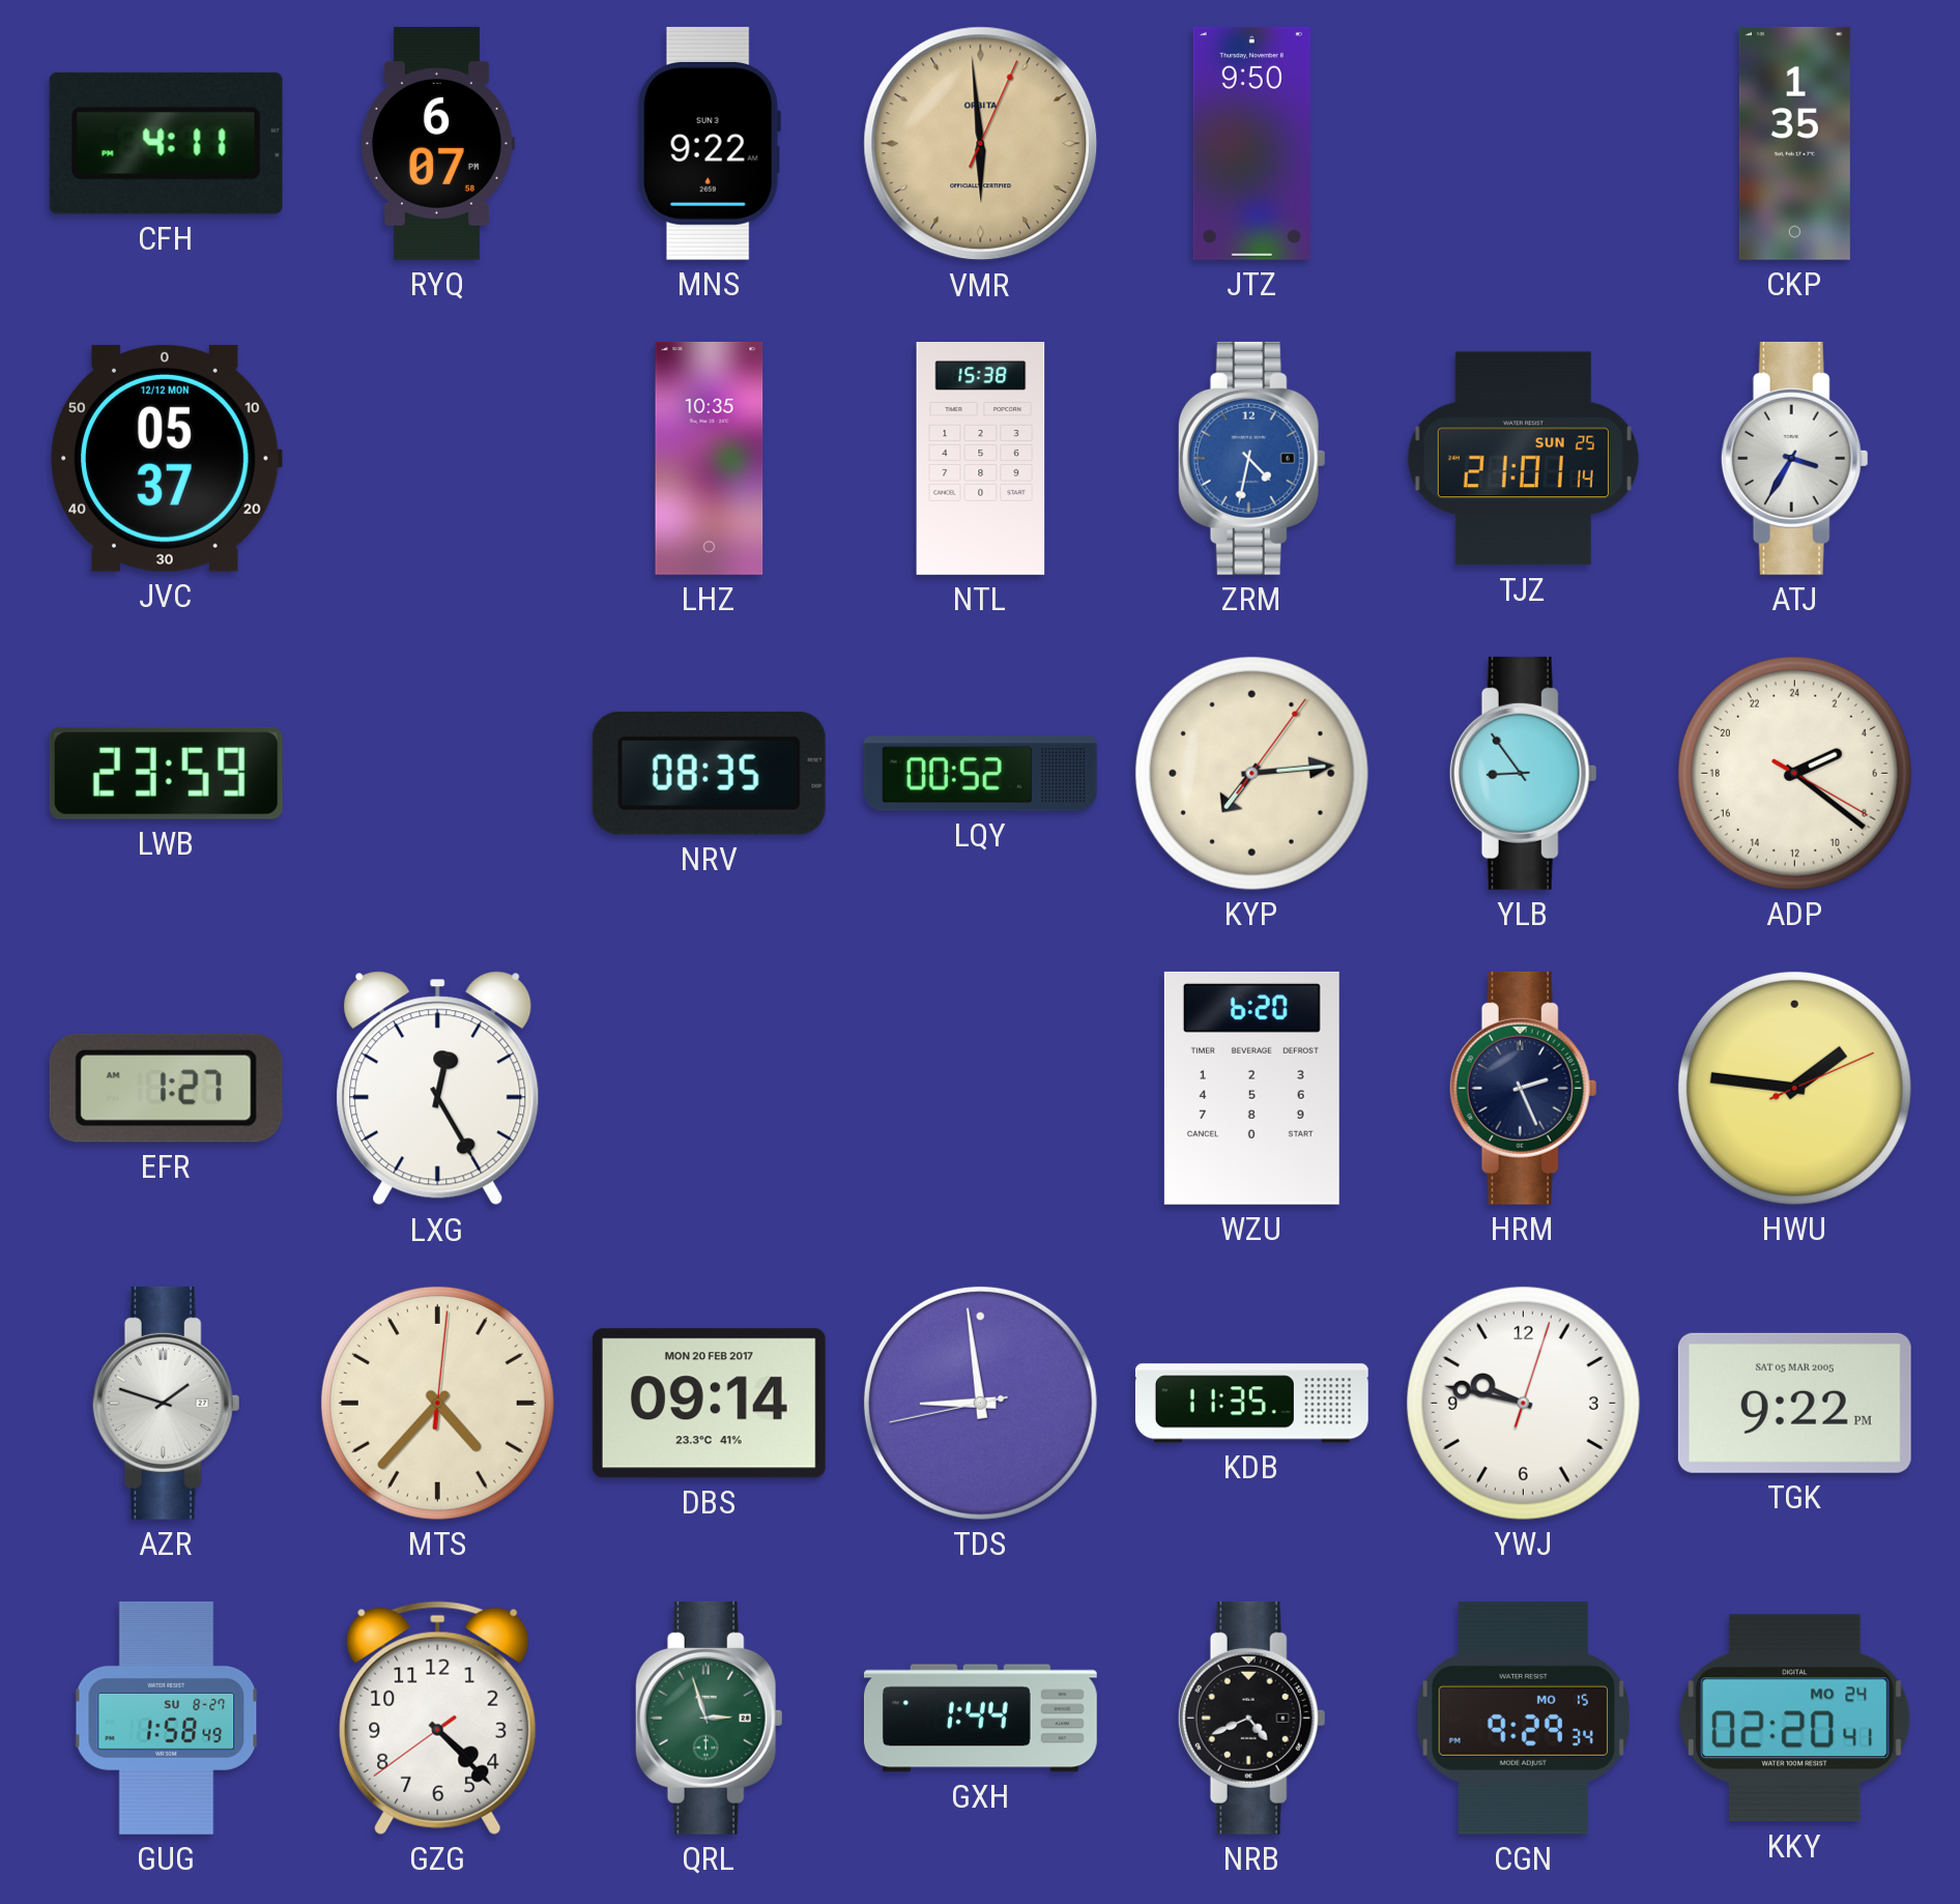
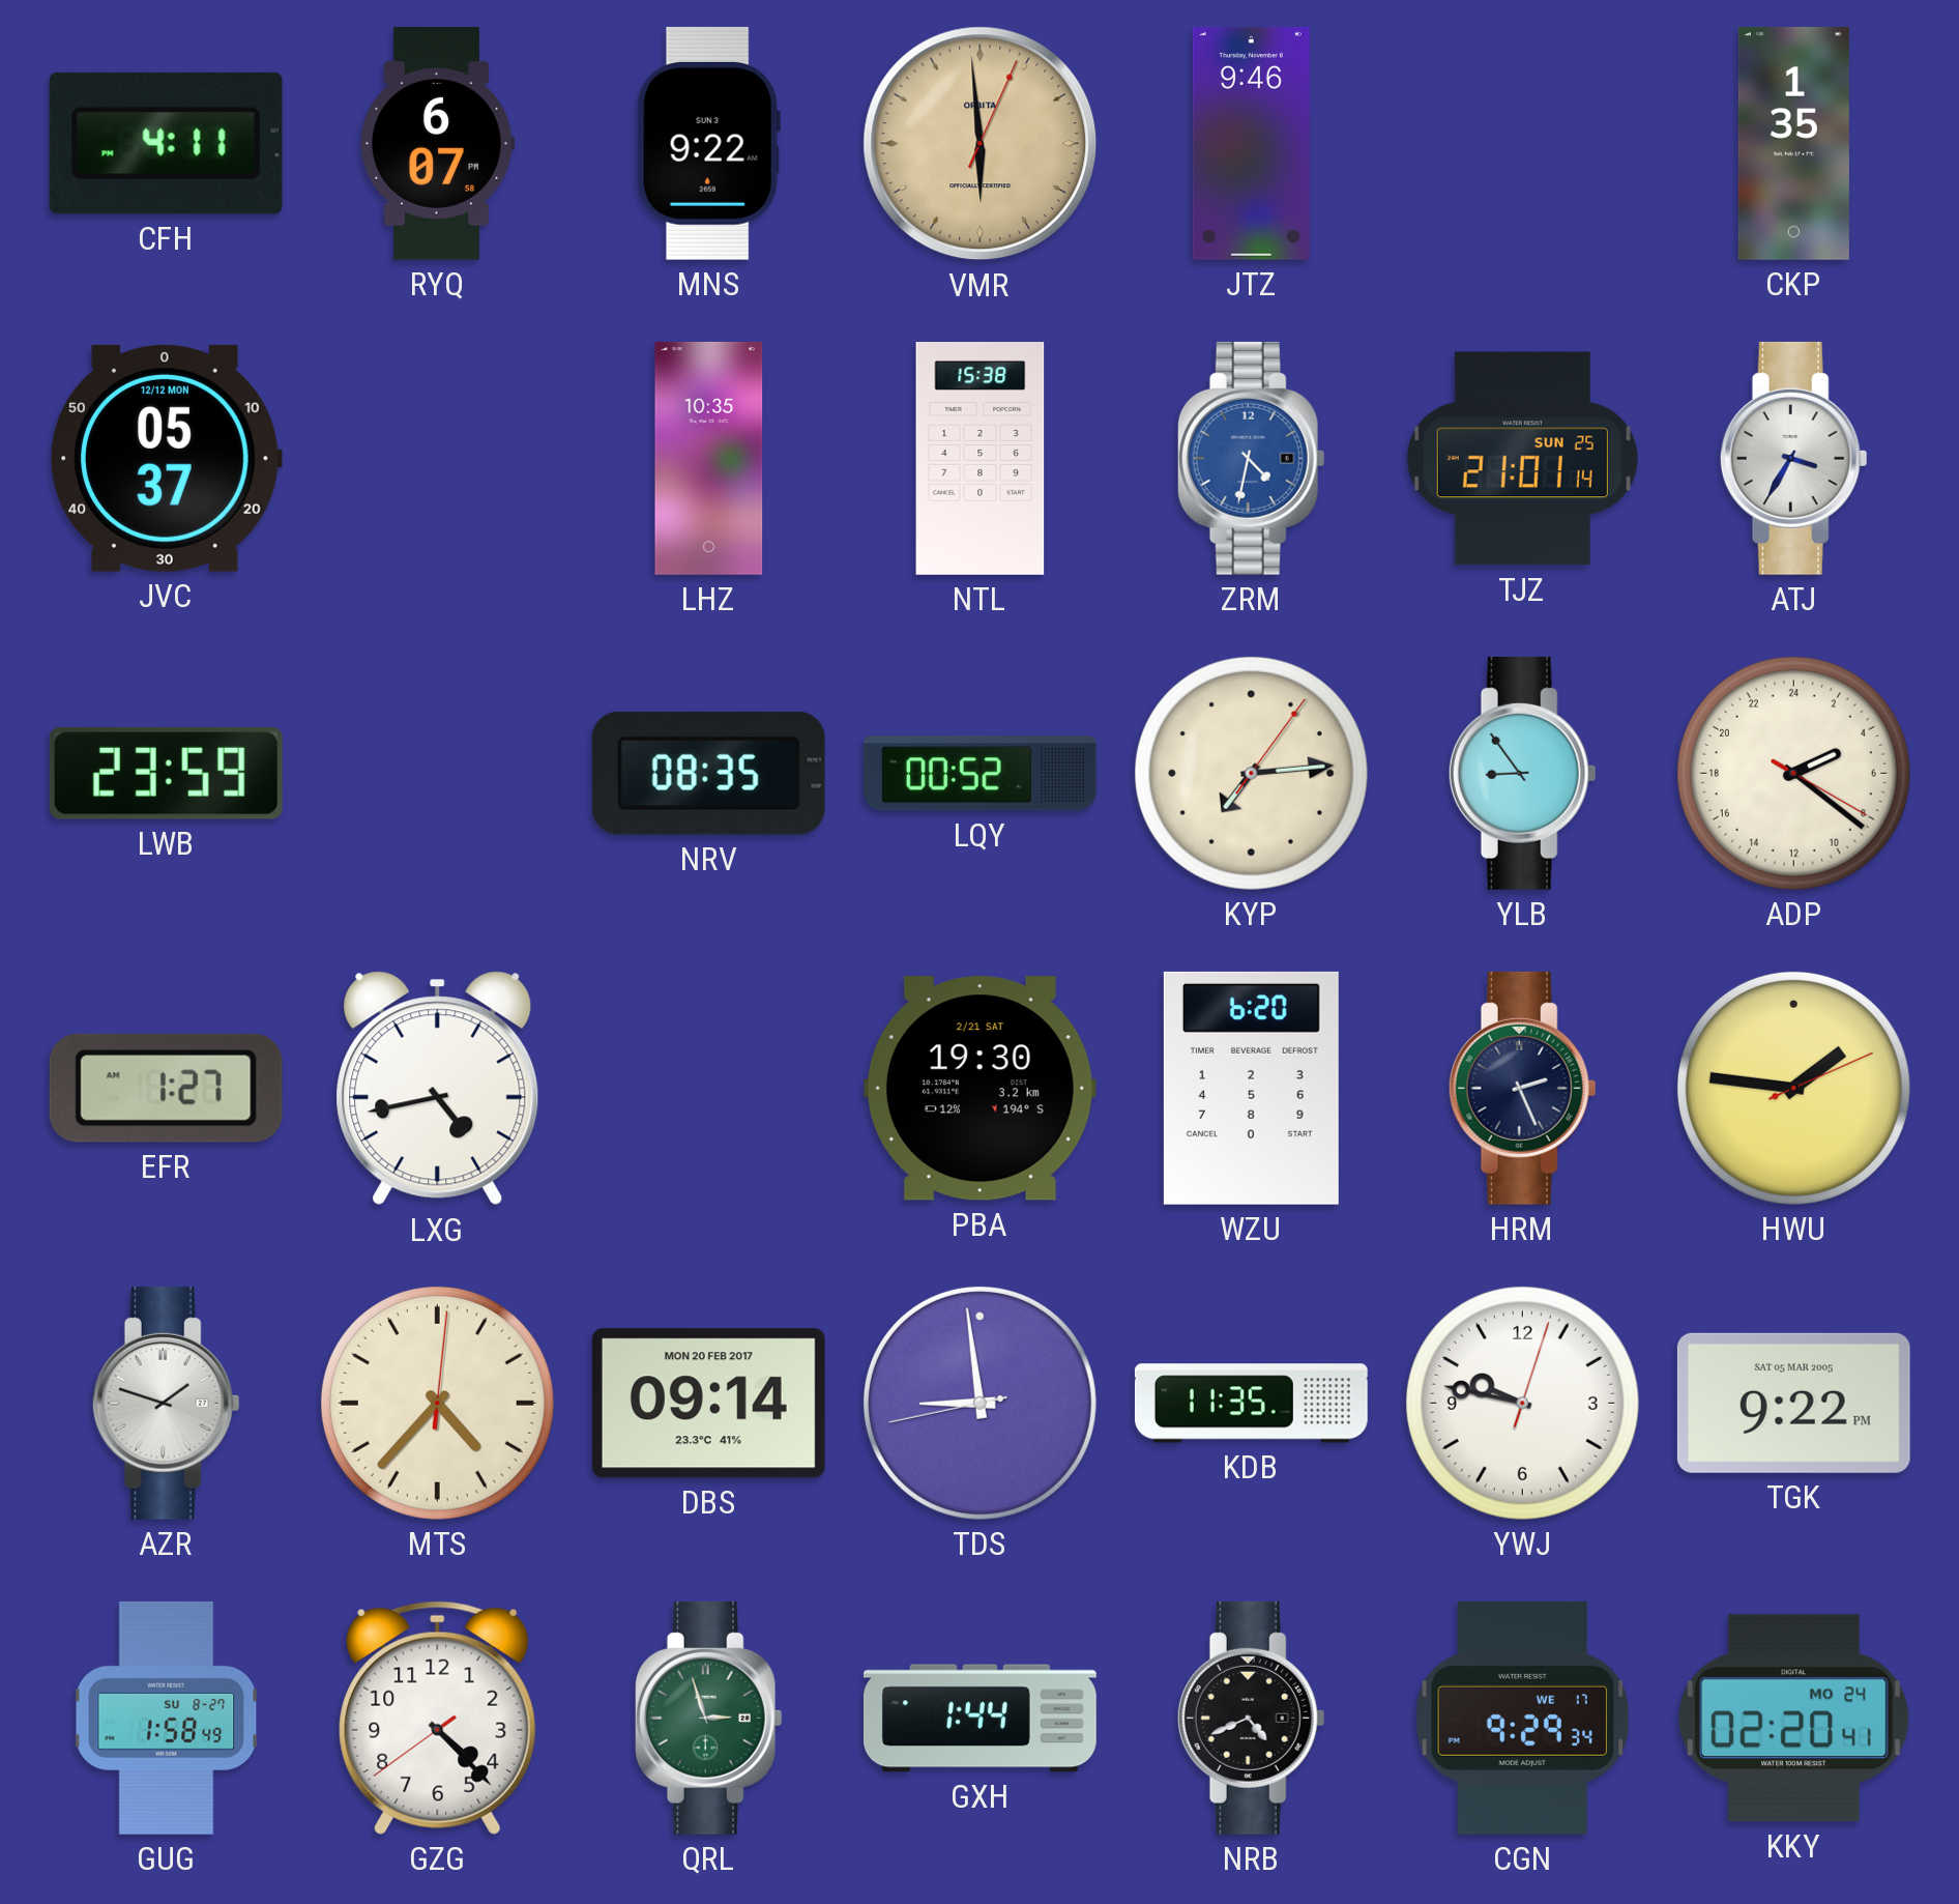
JTZ: 9:50 -> 9:46
LXG: 12:25 -> 4:43
PBA: none -> 19:30
CGN date: MO 15 -> WE 17
